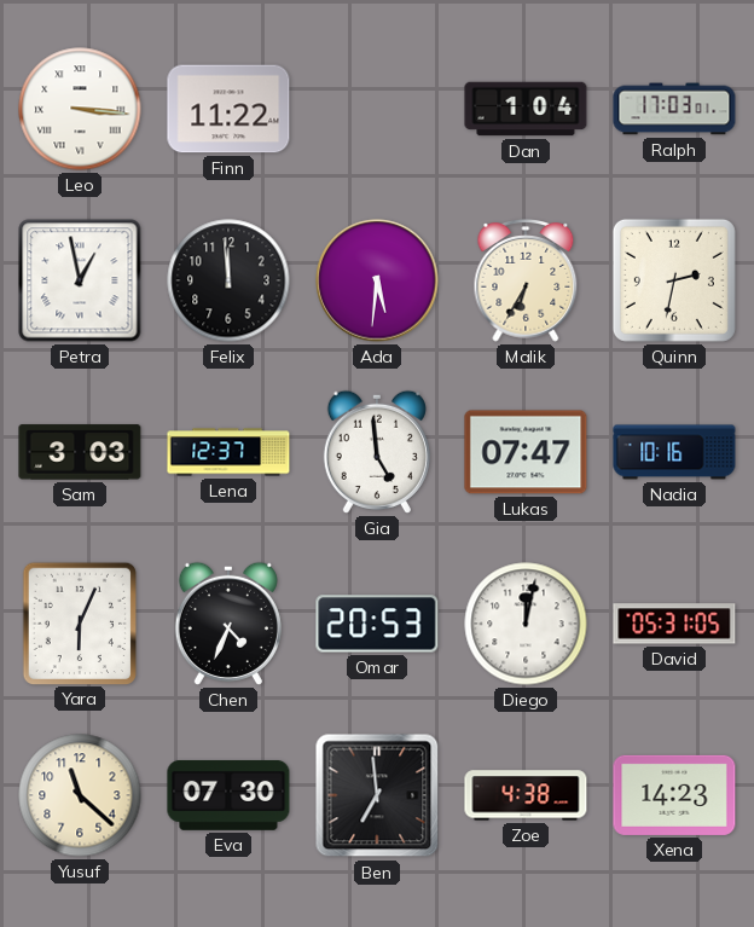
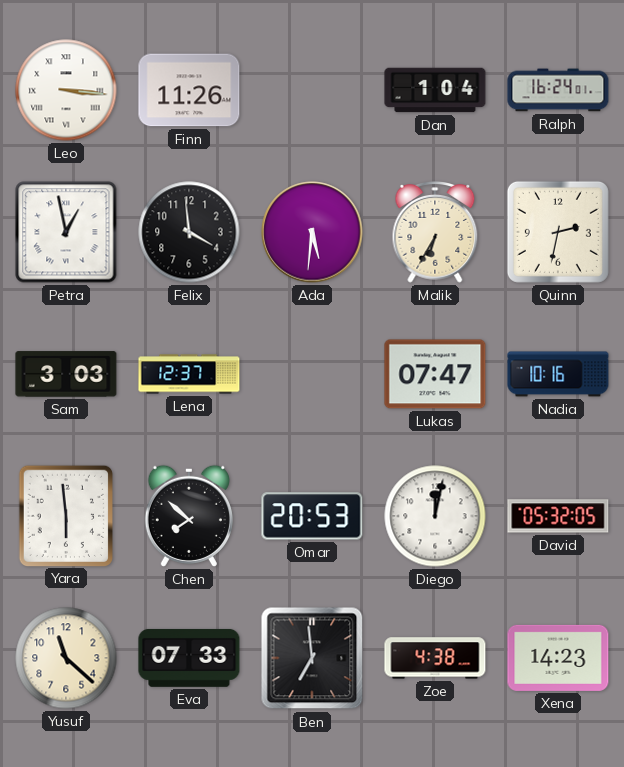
Finn: 11:22 -> 11:26
Ralph: 17:03 -> 16:24
Felix: 11:59 -> 3:59
Gia: 4:59 -> none
Yara: 6:04 -> 5:59
Chen: 4:34 -> 7:52
David: 05:31 -> 05:32
Eva: 07:30 -> 07:33
